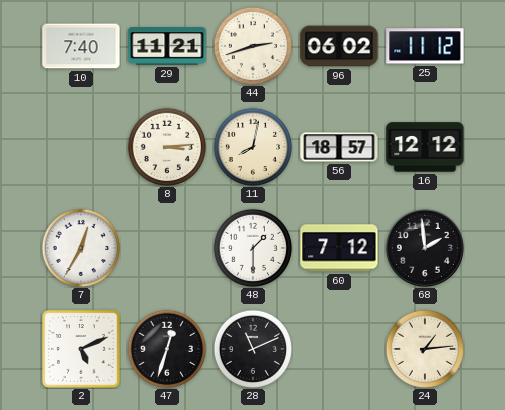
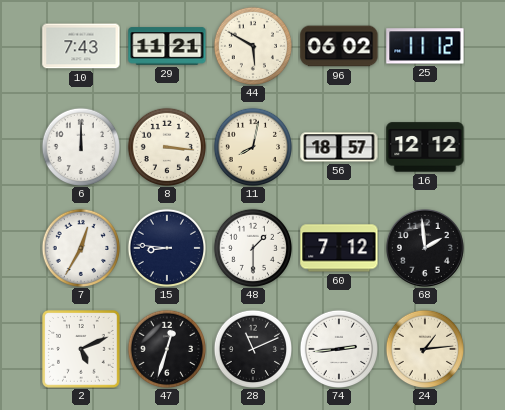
10: 7:40 -> 7:43
44: 2:42 -> 5:50
6: none -> 12:00
8: 3:14 -> 3:16
15: none -> 8:46
74: none -> 2:44
